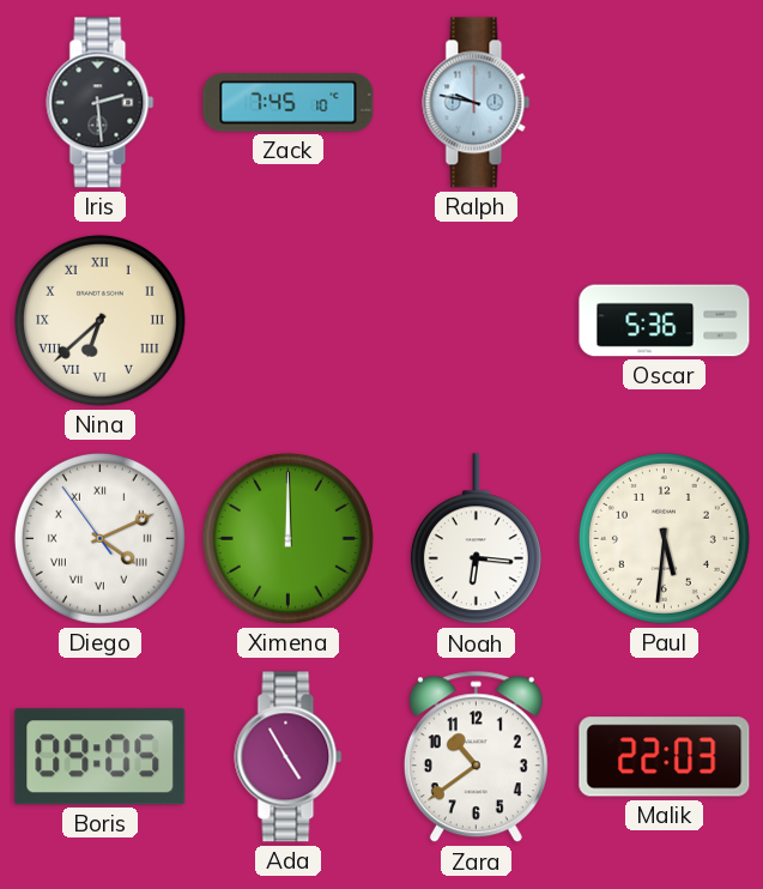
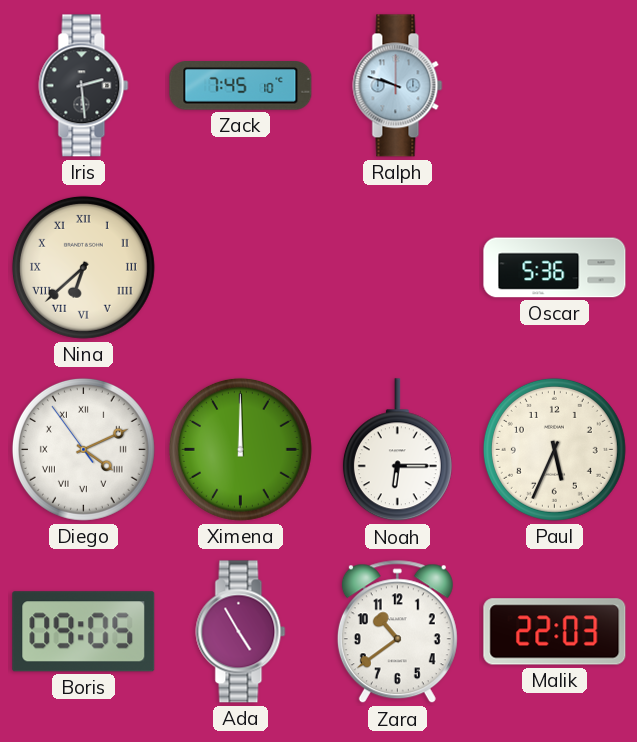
Ralph: 9:47 -> 9:48
Noah: 6:16 -> 6:15
Paul: 5:31 -> 5:34
